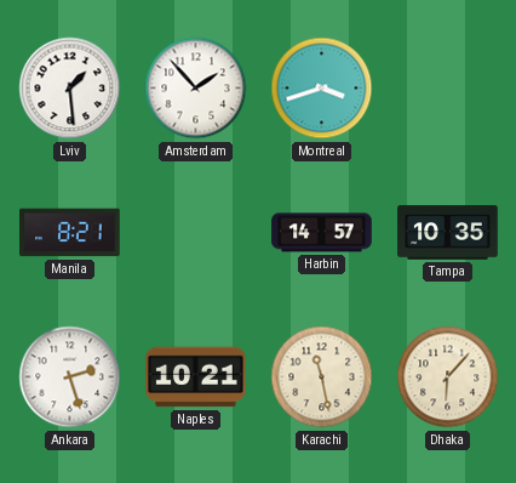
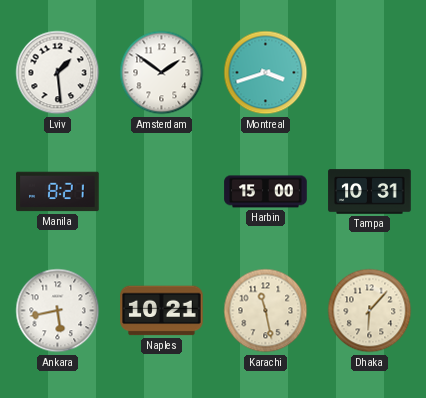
Amsterdam: 1:53 -> 1:51
Harbin: 14:57 -> 15:00
Tampa: 10:35 -> 10:31
Ankara: 2:27 -> 5:43
